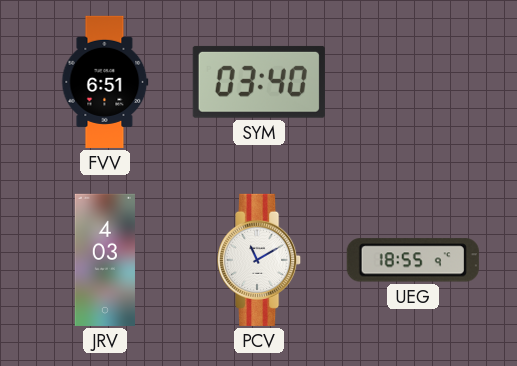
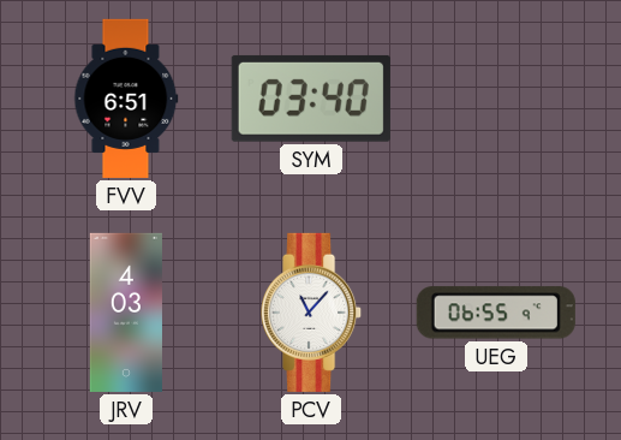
PCV: 11:10 -> 11:07
UEG: 18:55 -> 06:55
